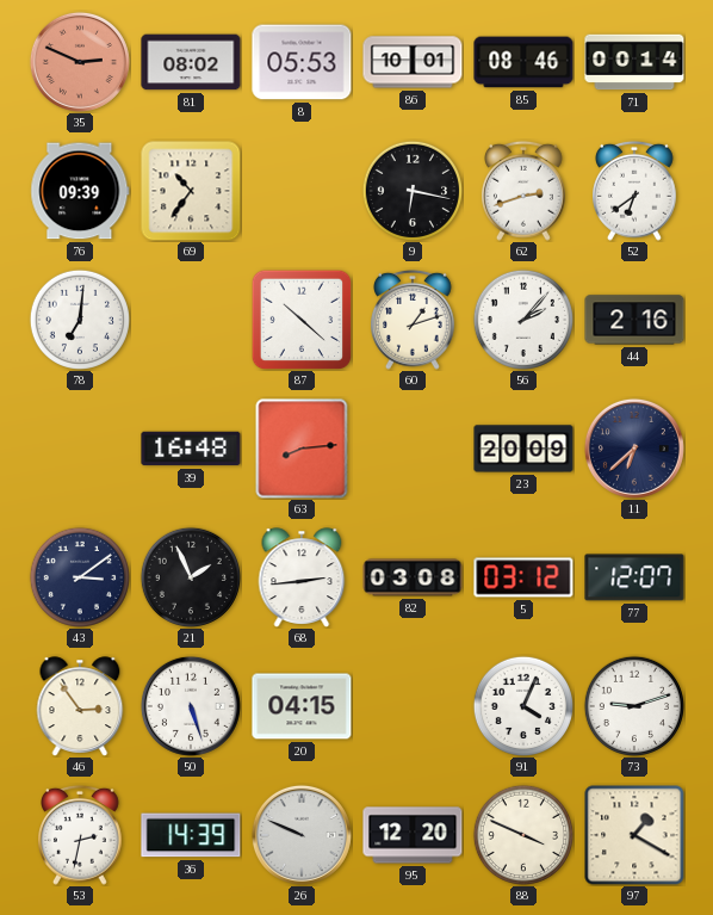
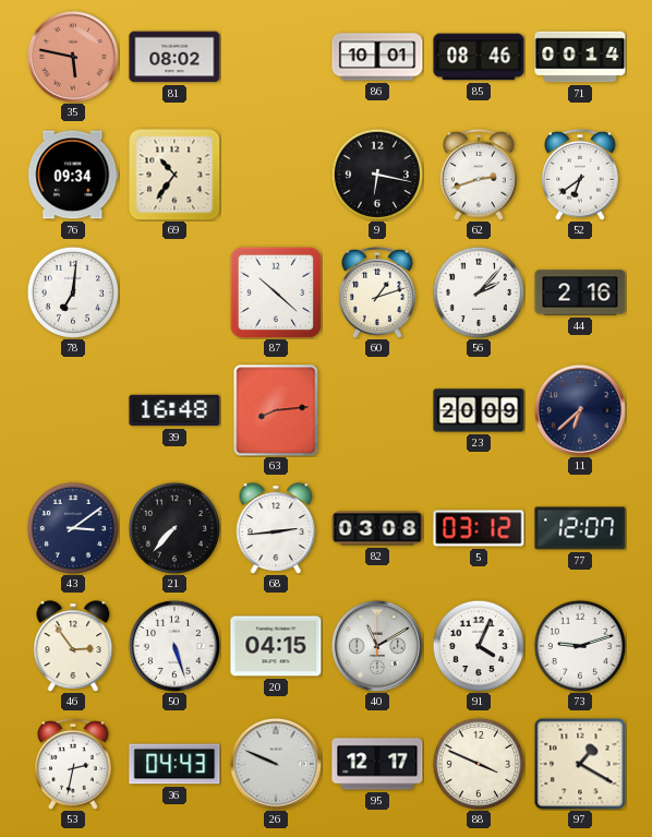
35: 2:49 -> 5:47
8: 05:53 -> none
76: 09:39 -> 09:34
21: 1:56 -> 7:37
40: none -> 11:10
36: 14:39 -> 04:43
95: 12:20 -> 12:17
